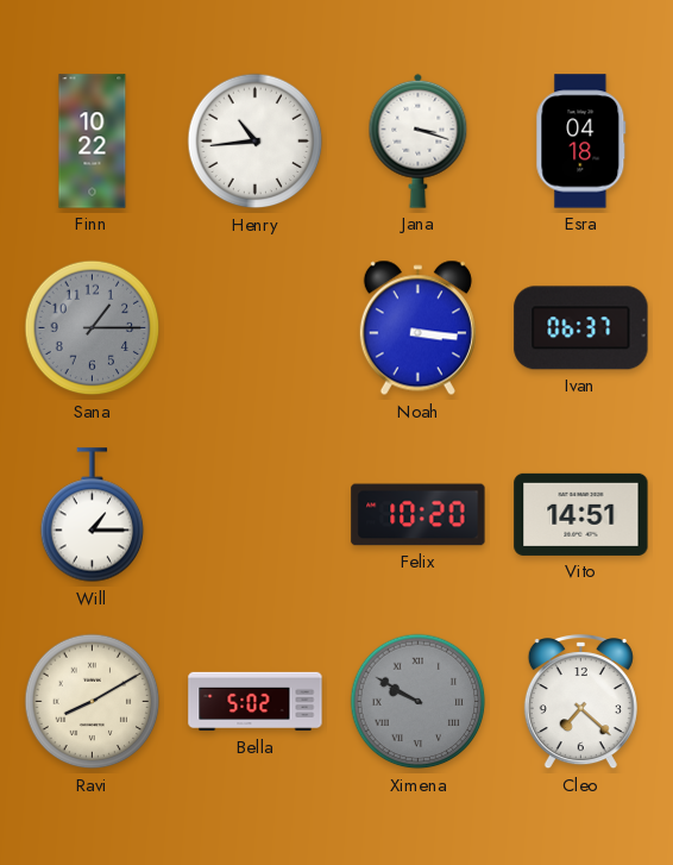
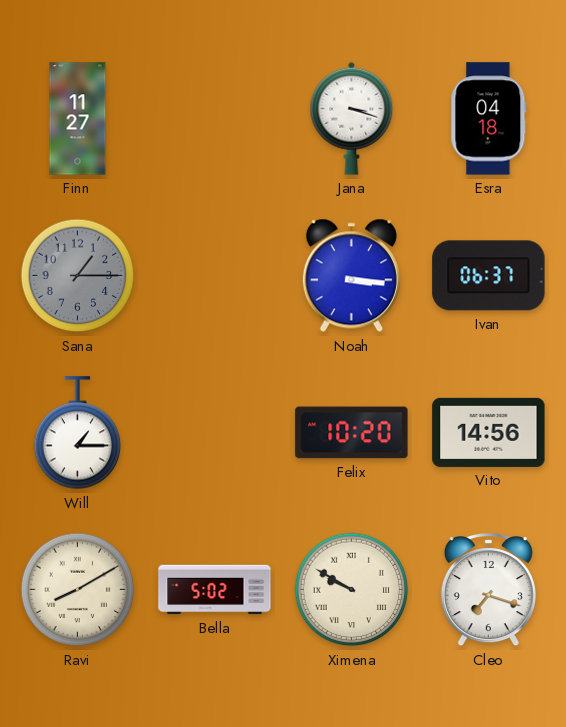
Finn: 10:22 -> 11:27
Henry: 10:44 -> none
Vito: 14:51 -> 14:56
Ximena dial: grey -> cream
Cleo: 7:22 -> 7:18
